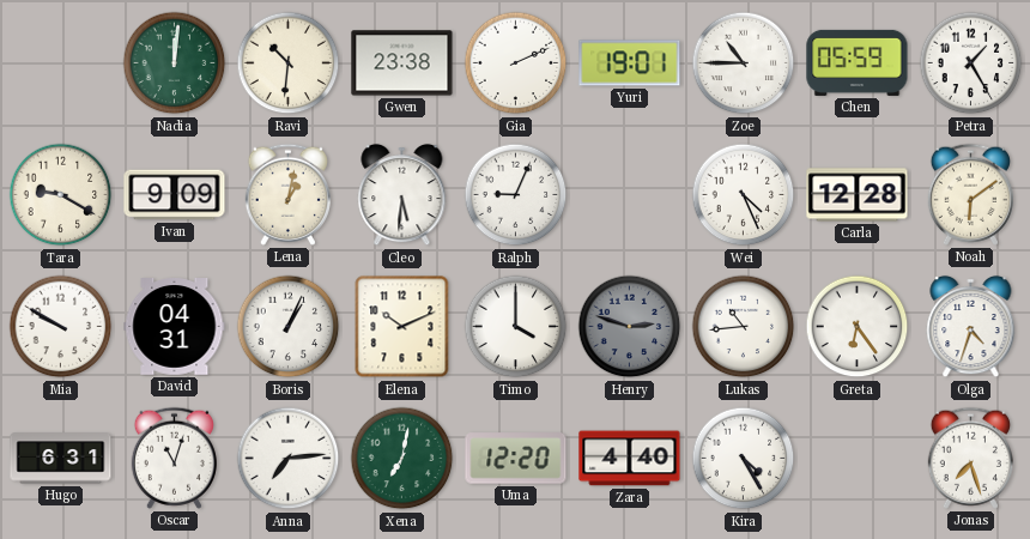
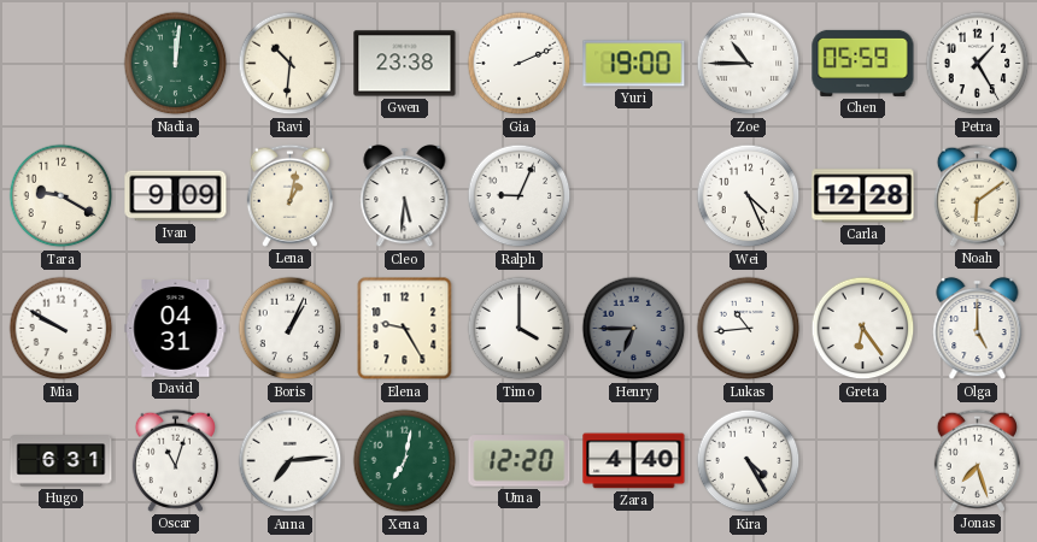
Yuri: 19:01 -> 19:00
Elena: 10:11 -> 9:25
Henry: 2:48 -> 6:45
Olga: 4:33 -> 5:00
